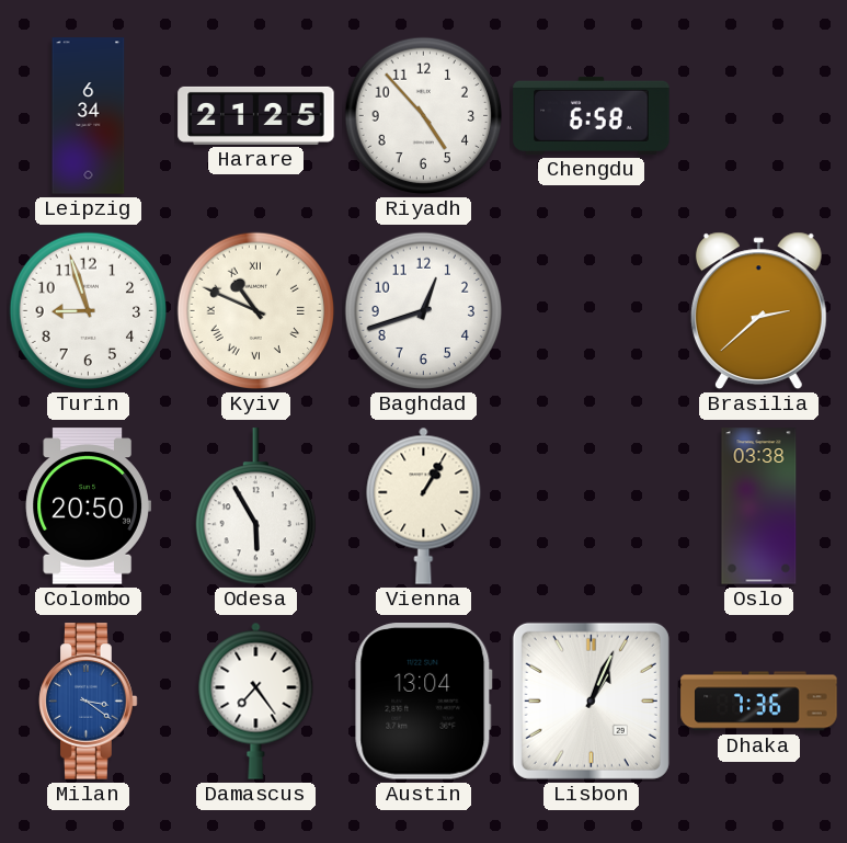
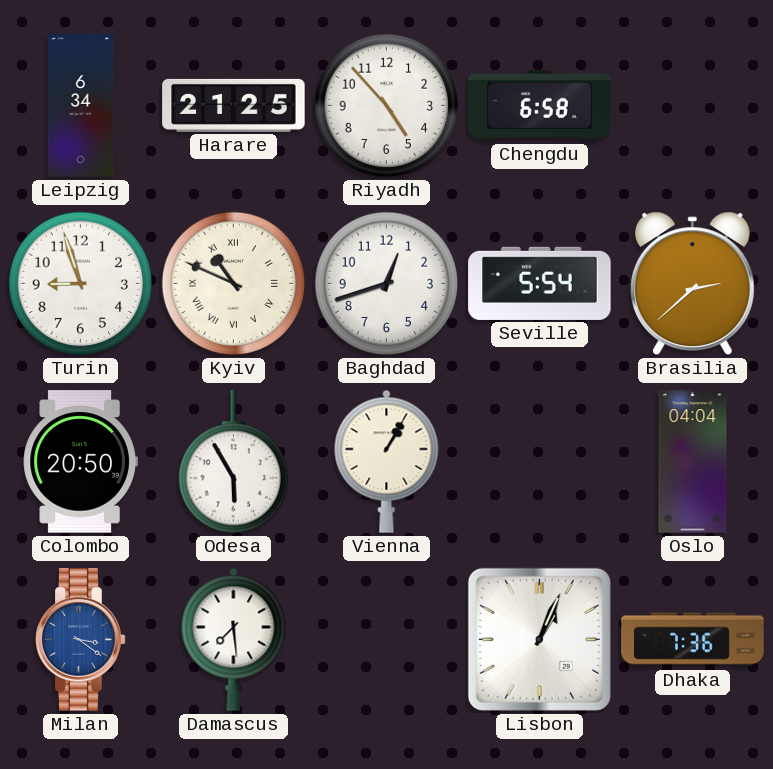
Seville: none -> 5:54
Oslo: 03:38 -> 04:04
Damascus: 7:24 -> 7:29
Austin: 13:04 -> none
